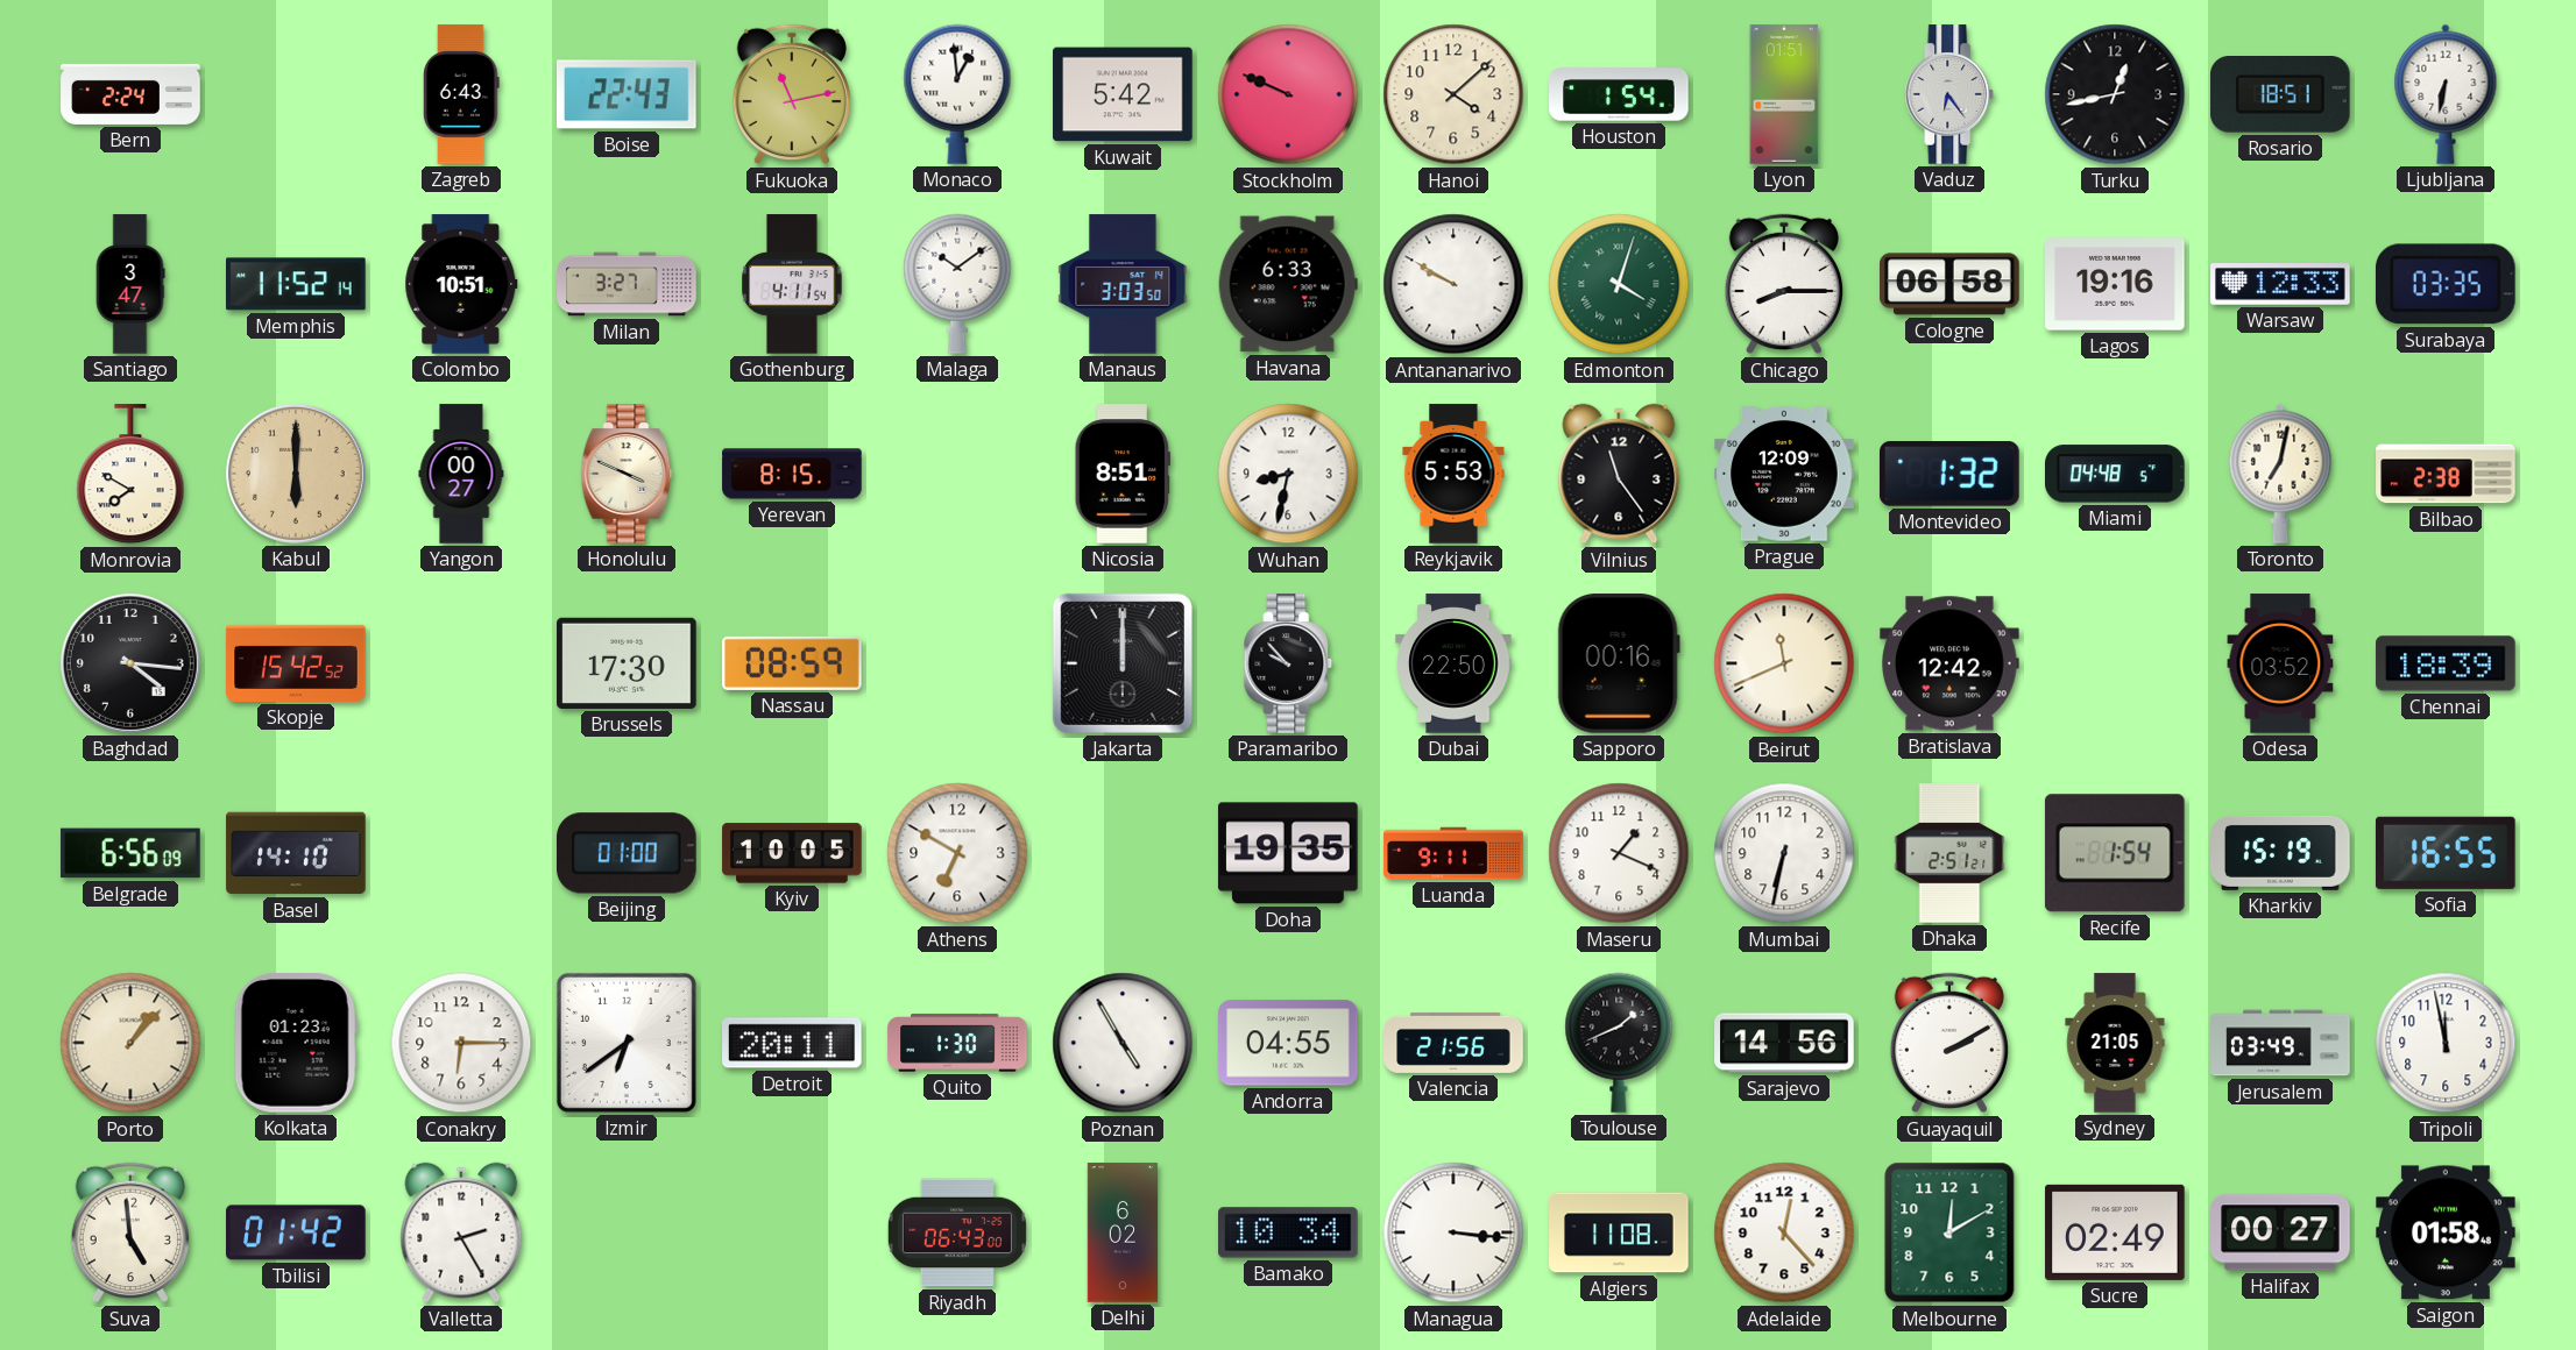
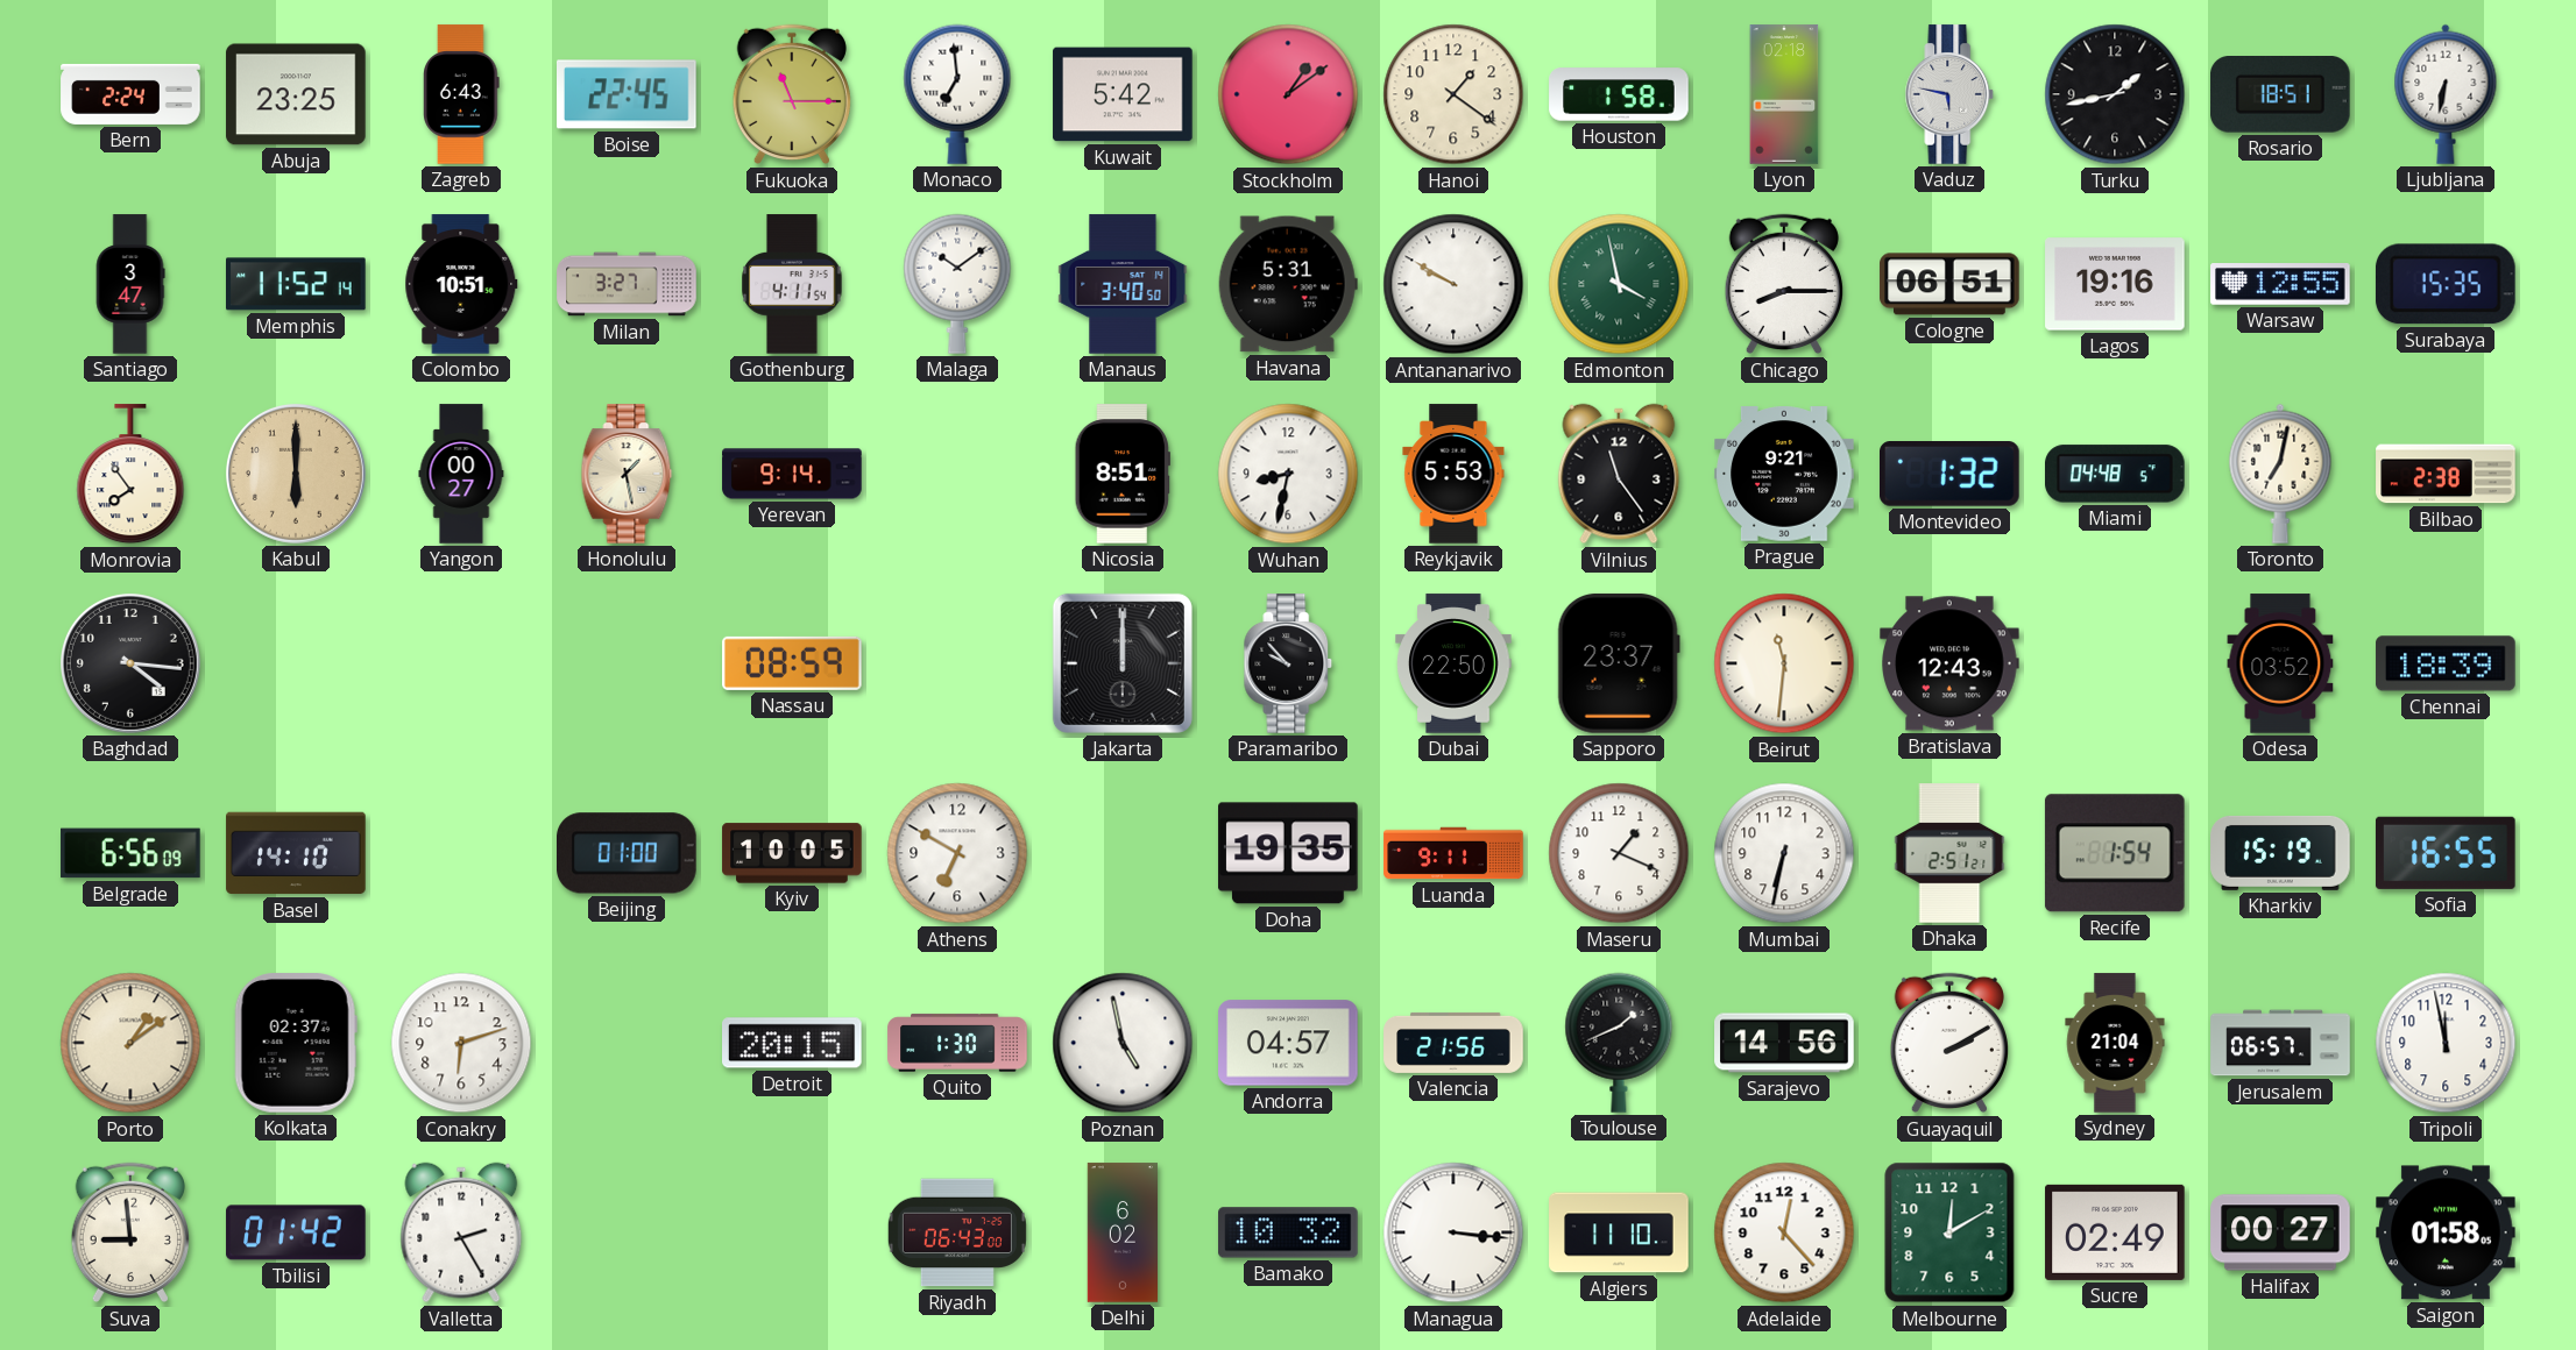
Abuja: none -> 23:25
Boise: 22:43 -> 22:45
Fukuoka: 11:13 -> 11:15
Monaco: 12:59 -> 6:59
Stockholm: 9:49 -> 1:09
Hanoi: 4:08 -> 1:21
Houston: 1:54 -> 1:58
Lyon: 01:51 -> 02:18
Vaduz: 6:24 -> 5:47
Turku: 12:43 -> 1:43
Manaus: 3:03 -> 3:40
Havana: 6:33 -> 5:31
Edmonton: 4:03 -> 3:58
Cologne: 06:58 -> 06:51
Warsaw: 12:33 -> 12:55
Surabaya: 03:35 -> 15:35
Monrovia: 7:50 -> 7:54
Honolulu: 3:49 -> 1:28
Yerevan: 8:15 -> 9:14
Prague: 12:09 -> 9:21
Skopje: 15:42 -> none
Brussels: 17:30 -> none
Sapporo: 00:16 -> 23:37
Beirut: 11:41 -> 11:31
Bratislava: 12:42 -> 12:43
Porto: 1:07 -> 1:09
Kolkata: 01:23 -> 02:37
Conakry: 6:15 -> 6:12
Izmir: 6:39 -> none
Detroit: 20:11 -> 20:15
Poznan: 4:55 -> 4:58
Andorra: 04:55 -> 04:57
Sydney: 21:05 -> 21:04
Jerusalem: 03:49 -> 06:57
Suva: 4:59 -> 8:59
Bamako: 10:34 -> 10:32
Algiers: 11:08 -> 11:10
Saigon: 01:58:48 -> 01:58:05
